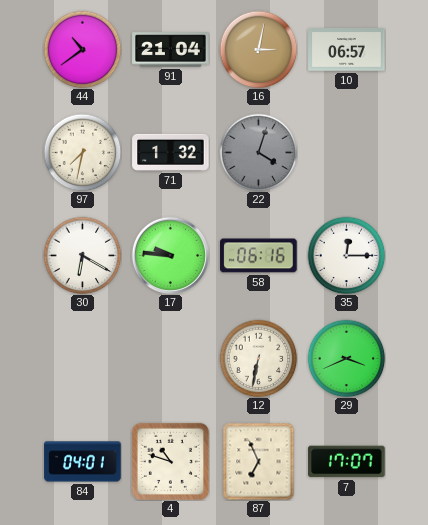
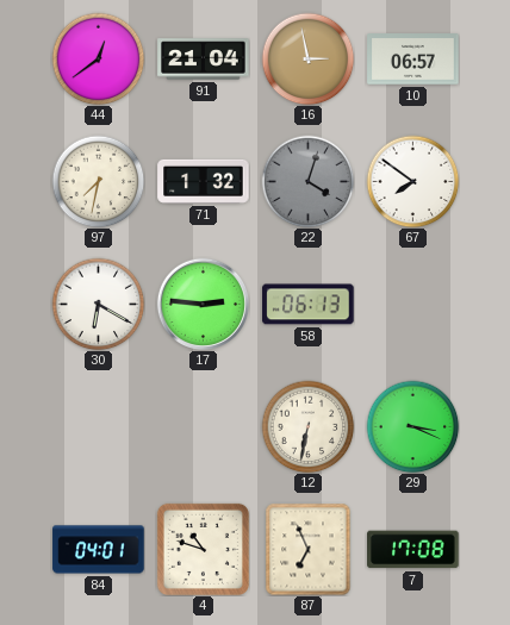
44: 10:39 -> 12:39
16: 3:02 -> 2:58
67: none -> 7:51
17: 9:46 -> 2:46
58: 06:16 -> 06:13
35: 12:15 -> none
29: 3:41 -> 3:19
7: 17:07 -> 17:08
